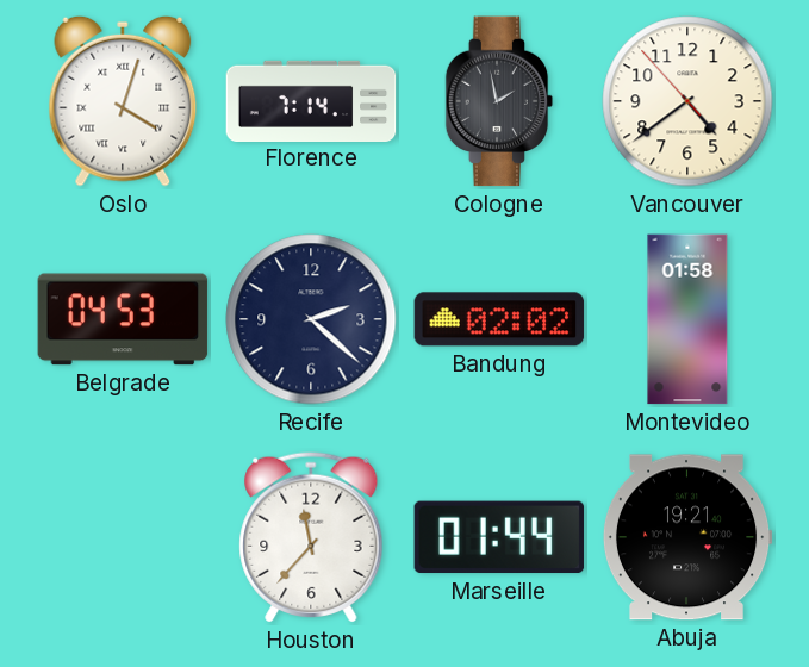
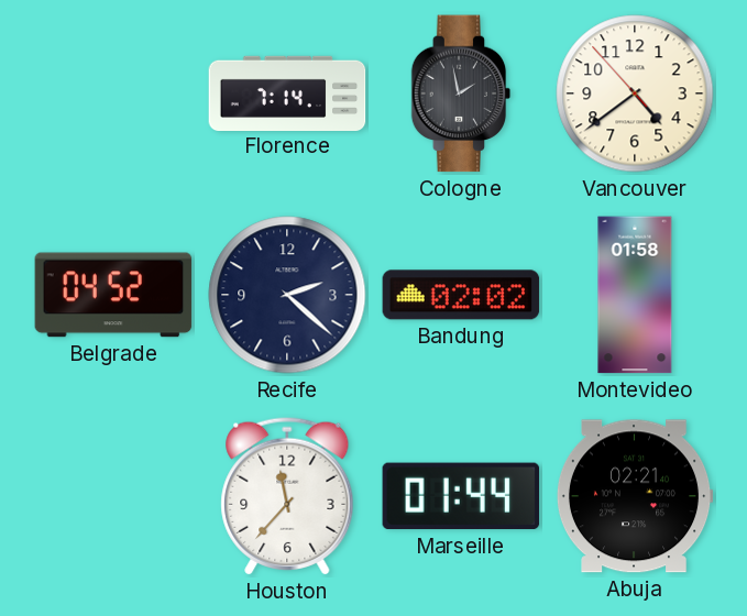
Oslo: 4:03 -> none
Belgrade: 04:53 -> 04:52
Abuja: 19:21 -> 02:21
